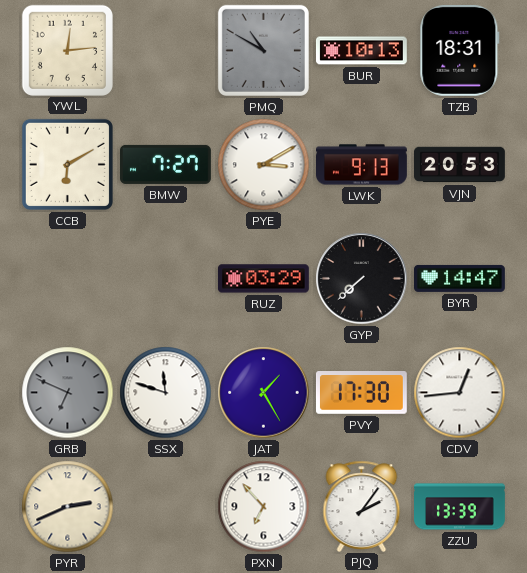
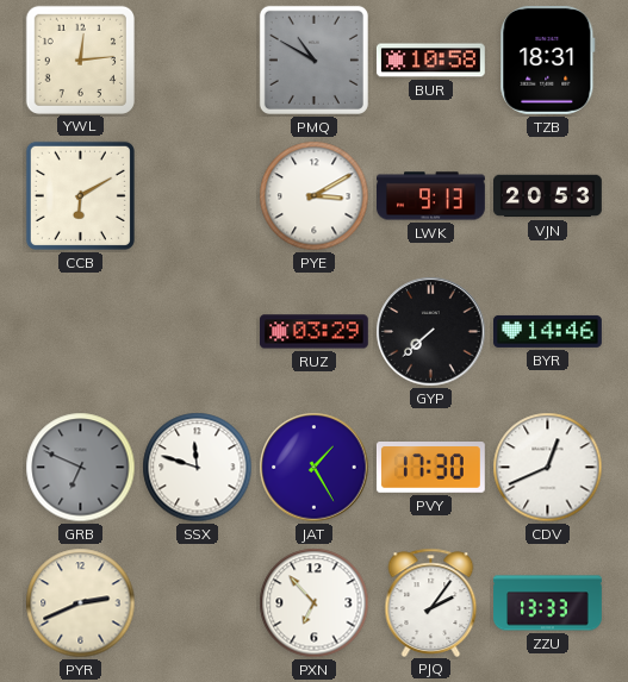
BUR: 10:13 -> 10:58
BMW: 7:27 -> none
BYR: 14:47 -> 14:46
CDV: 12:44 -> 12:41
ZZU: 13:39 -> 13:33
